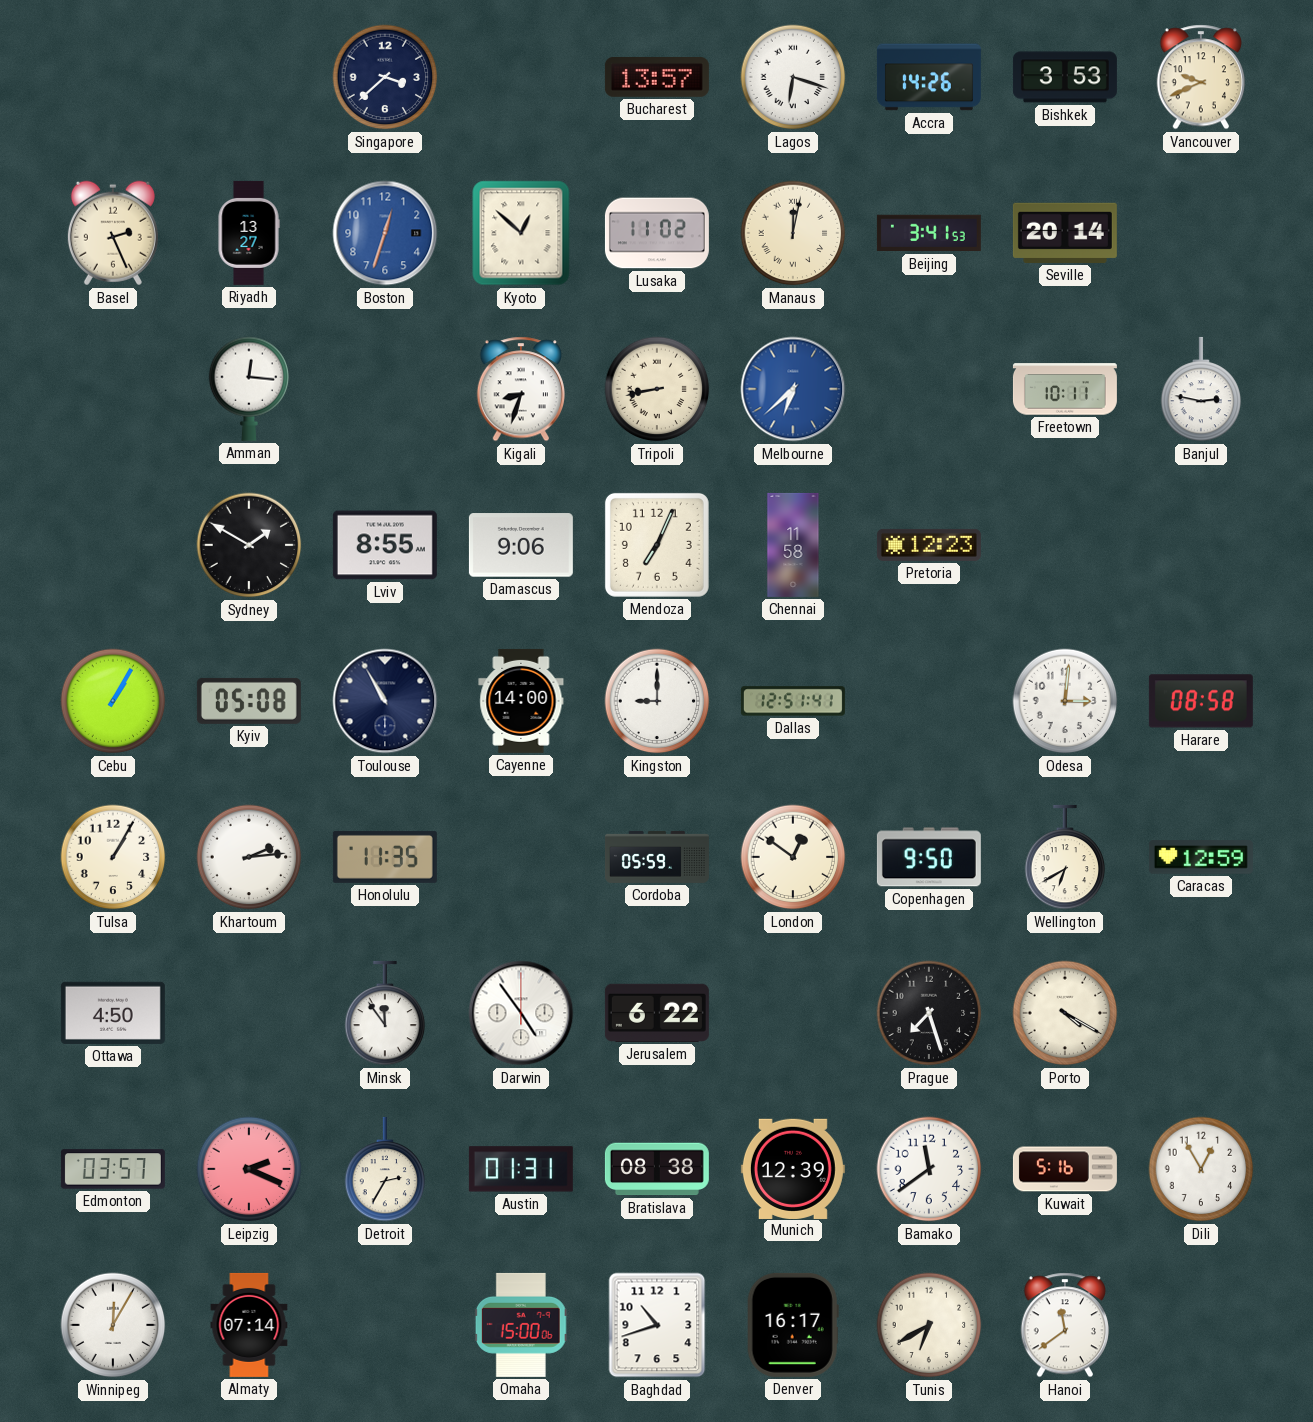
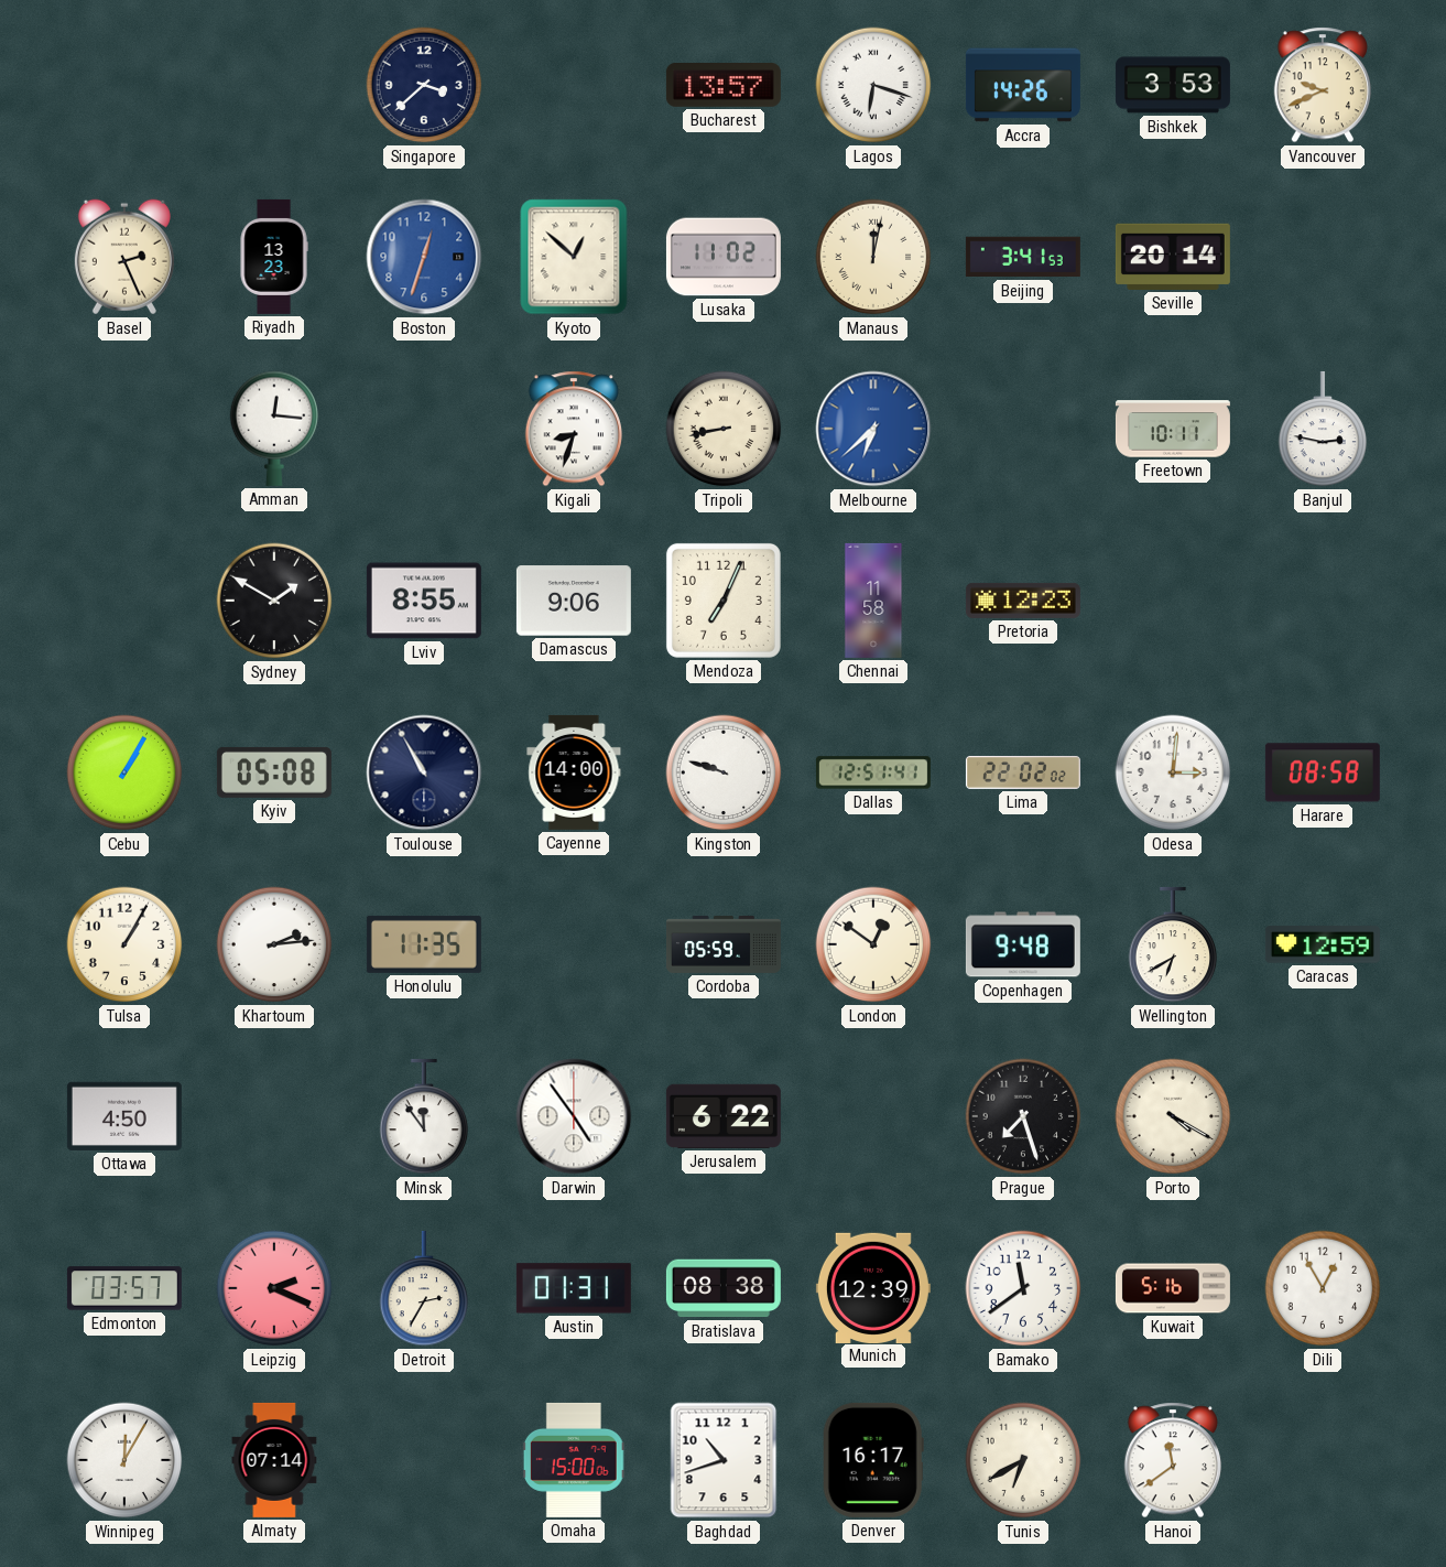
Riyadh: 13:27 -> 13:23
Kingston: 9:00 -> 9:48
Lima: none -> 22:02
Copenhagen: 9:50 -> 9:48
